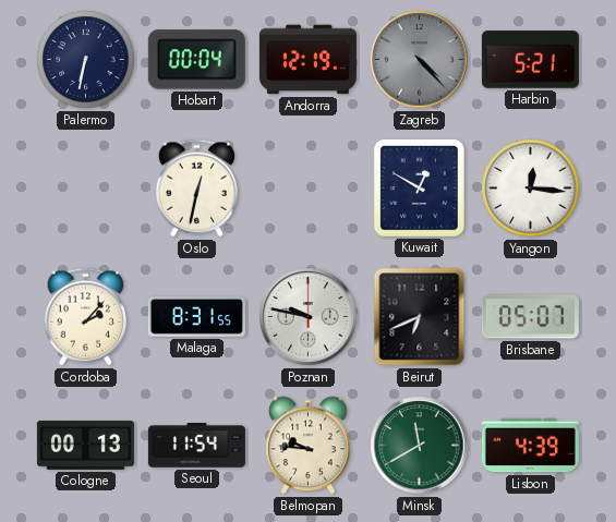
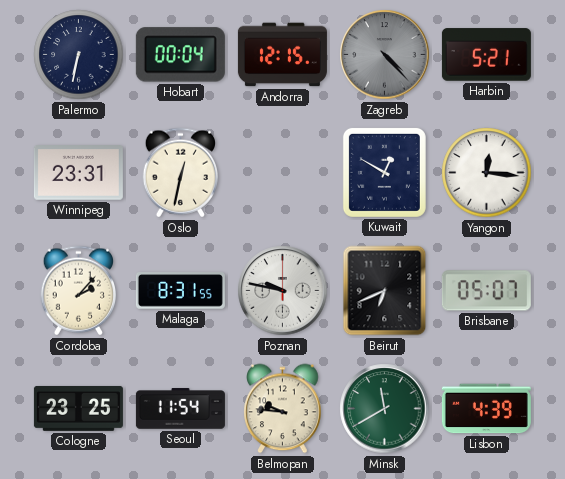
Andorra: 12:19 -> 12:15
Winnipeg: none -> 23:31
Cologne: 00:13 -> 23:25
